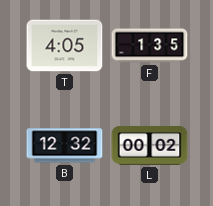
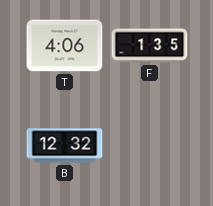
T: 4:05 -> 4:06
L: 00:02 -> none
